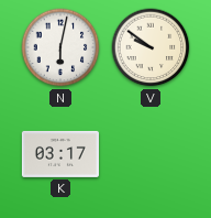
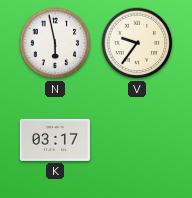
N: 6:02 -> 5:58
V: 9:51 -> 9:36
